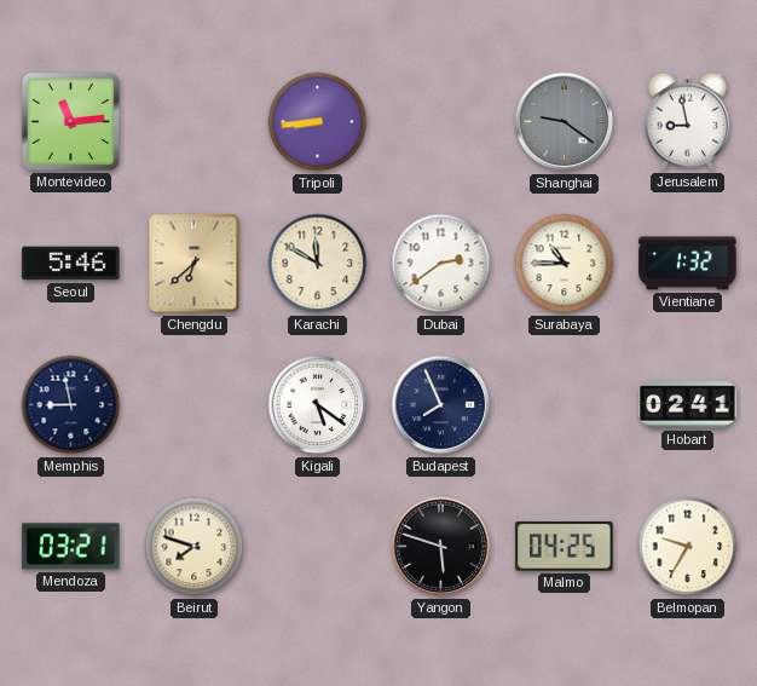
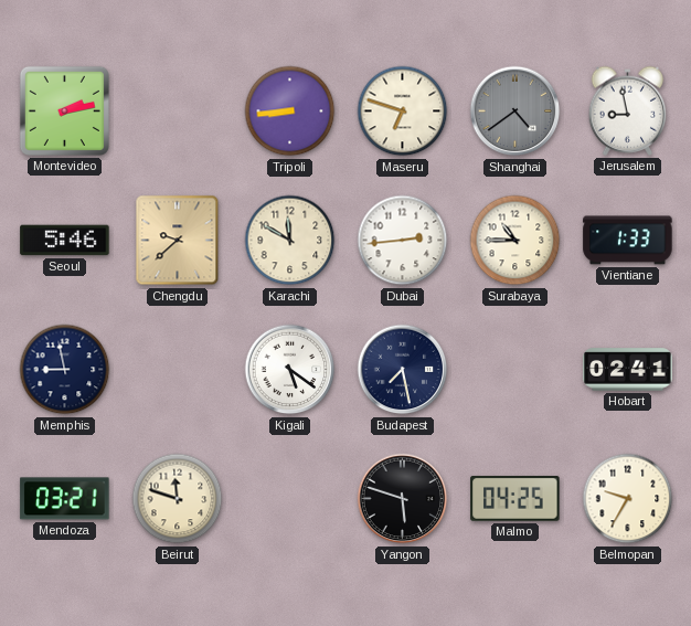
Montevideo: 11:14 -> 2:13
Maseru: none -> 6:48
Shanghai: 9:21 -> 4:39
Chengdu: 6:38 -> 9:38
Dubai: 2:39 -> 2:44
Vientiane: 1:32 -> 1:33
Budapest: 7:56 -> 7:28
Beirut: 7:48 -> 11:48
